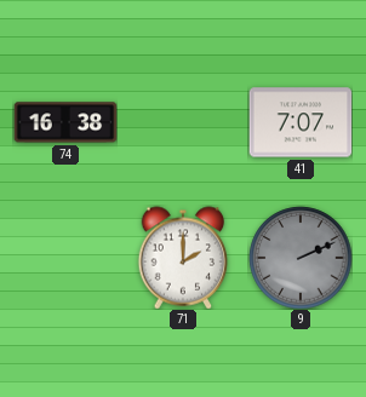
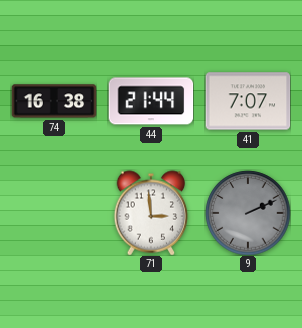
44: none -> 21:44
71: 2:00 -> 2:59
